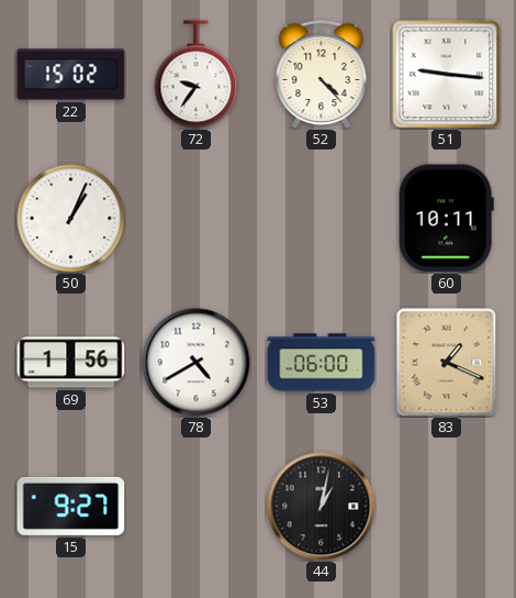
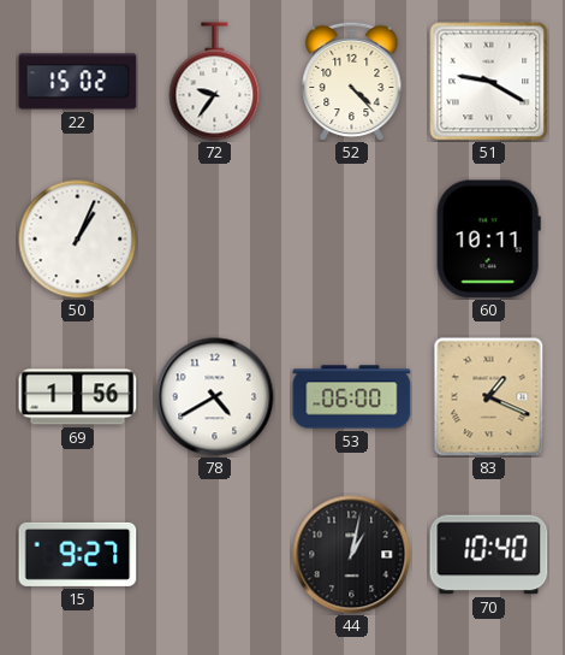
51: 9:16 -> 9:20
70: none -> 10:40
